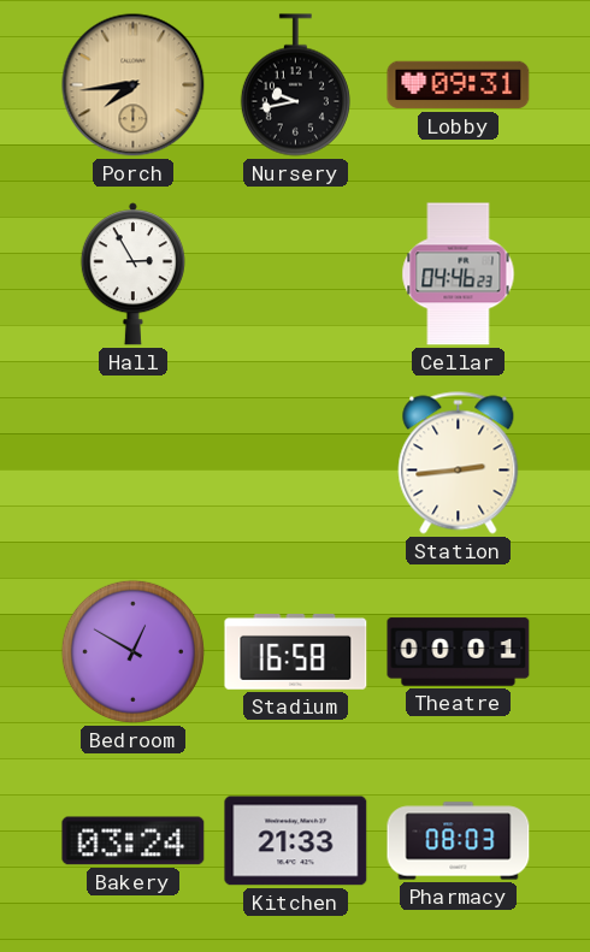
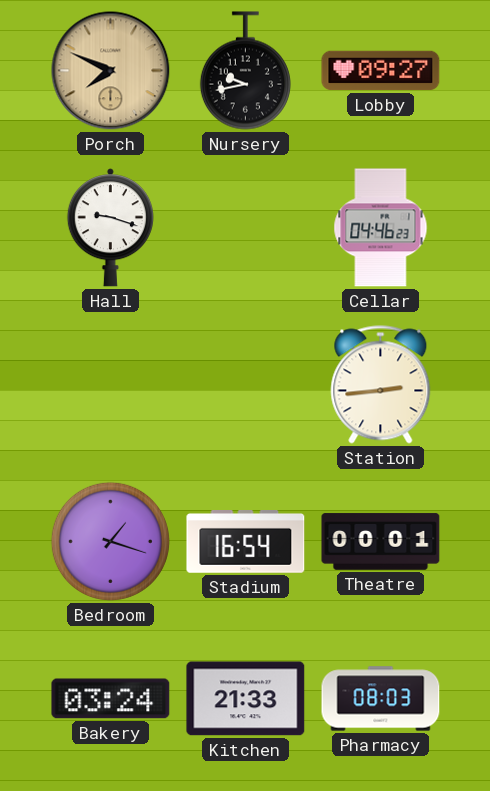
Porch: 7:44 -> 7:49
Lobby: 09:31 -> 09:27
Hall: 2:55 -> 9:18
Bedroom: 12:50 -> 1:18
Stadium: 16:58 -> 16:54
